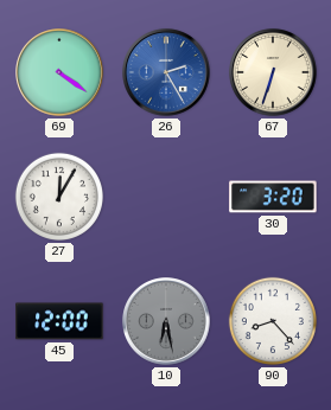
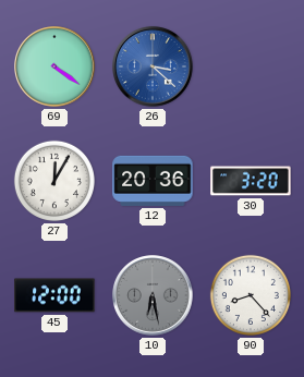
26: 2:25 -> 3:22
67: 6:33 -> none
12: none -> 20:36
